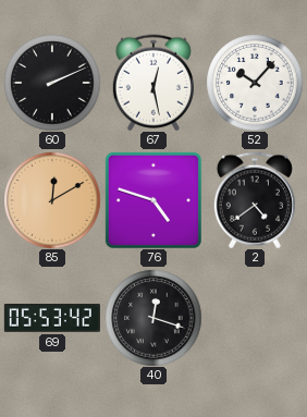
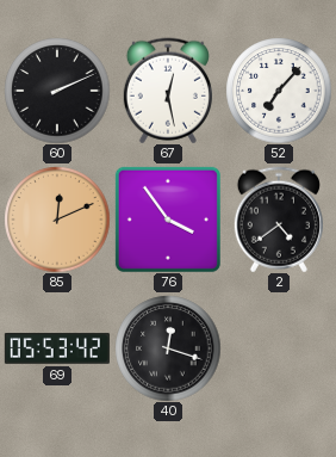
52: 10:07 -> 7:07
85: 12:10 -> 12:11
76: 4:48 -> 3:54
